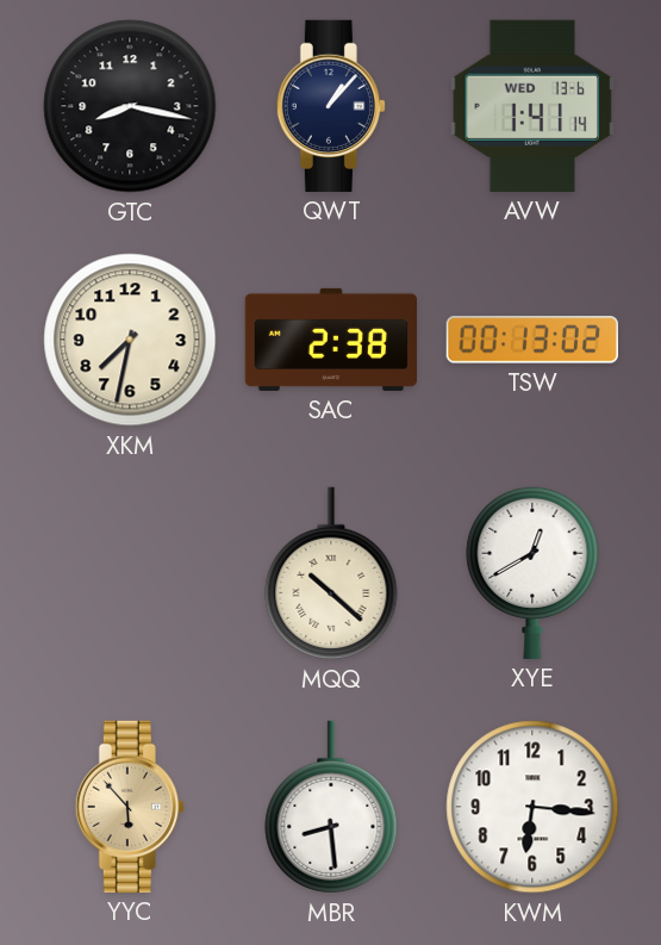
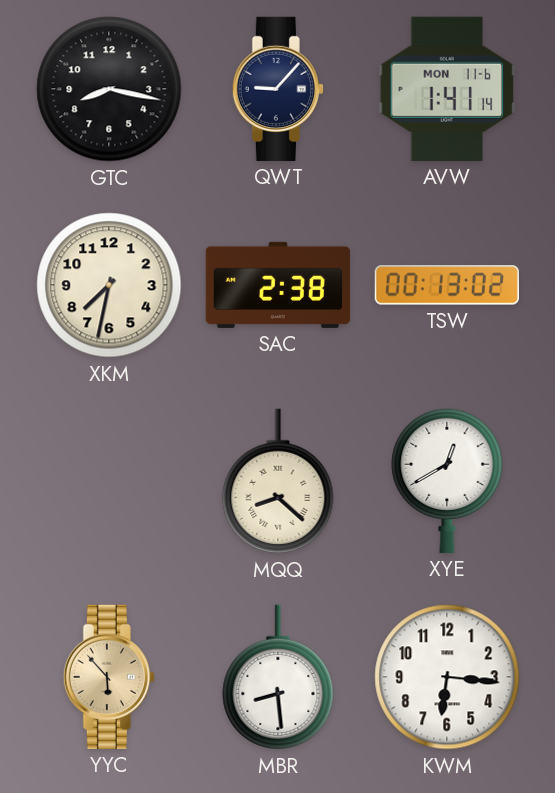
QWT: 1:07 -> 9:07
AVW date: WED 13-6 -> MON 11-6
MQQ: 10:22 -> 8:22
